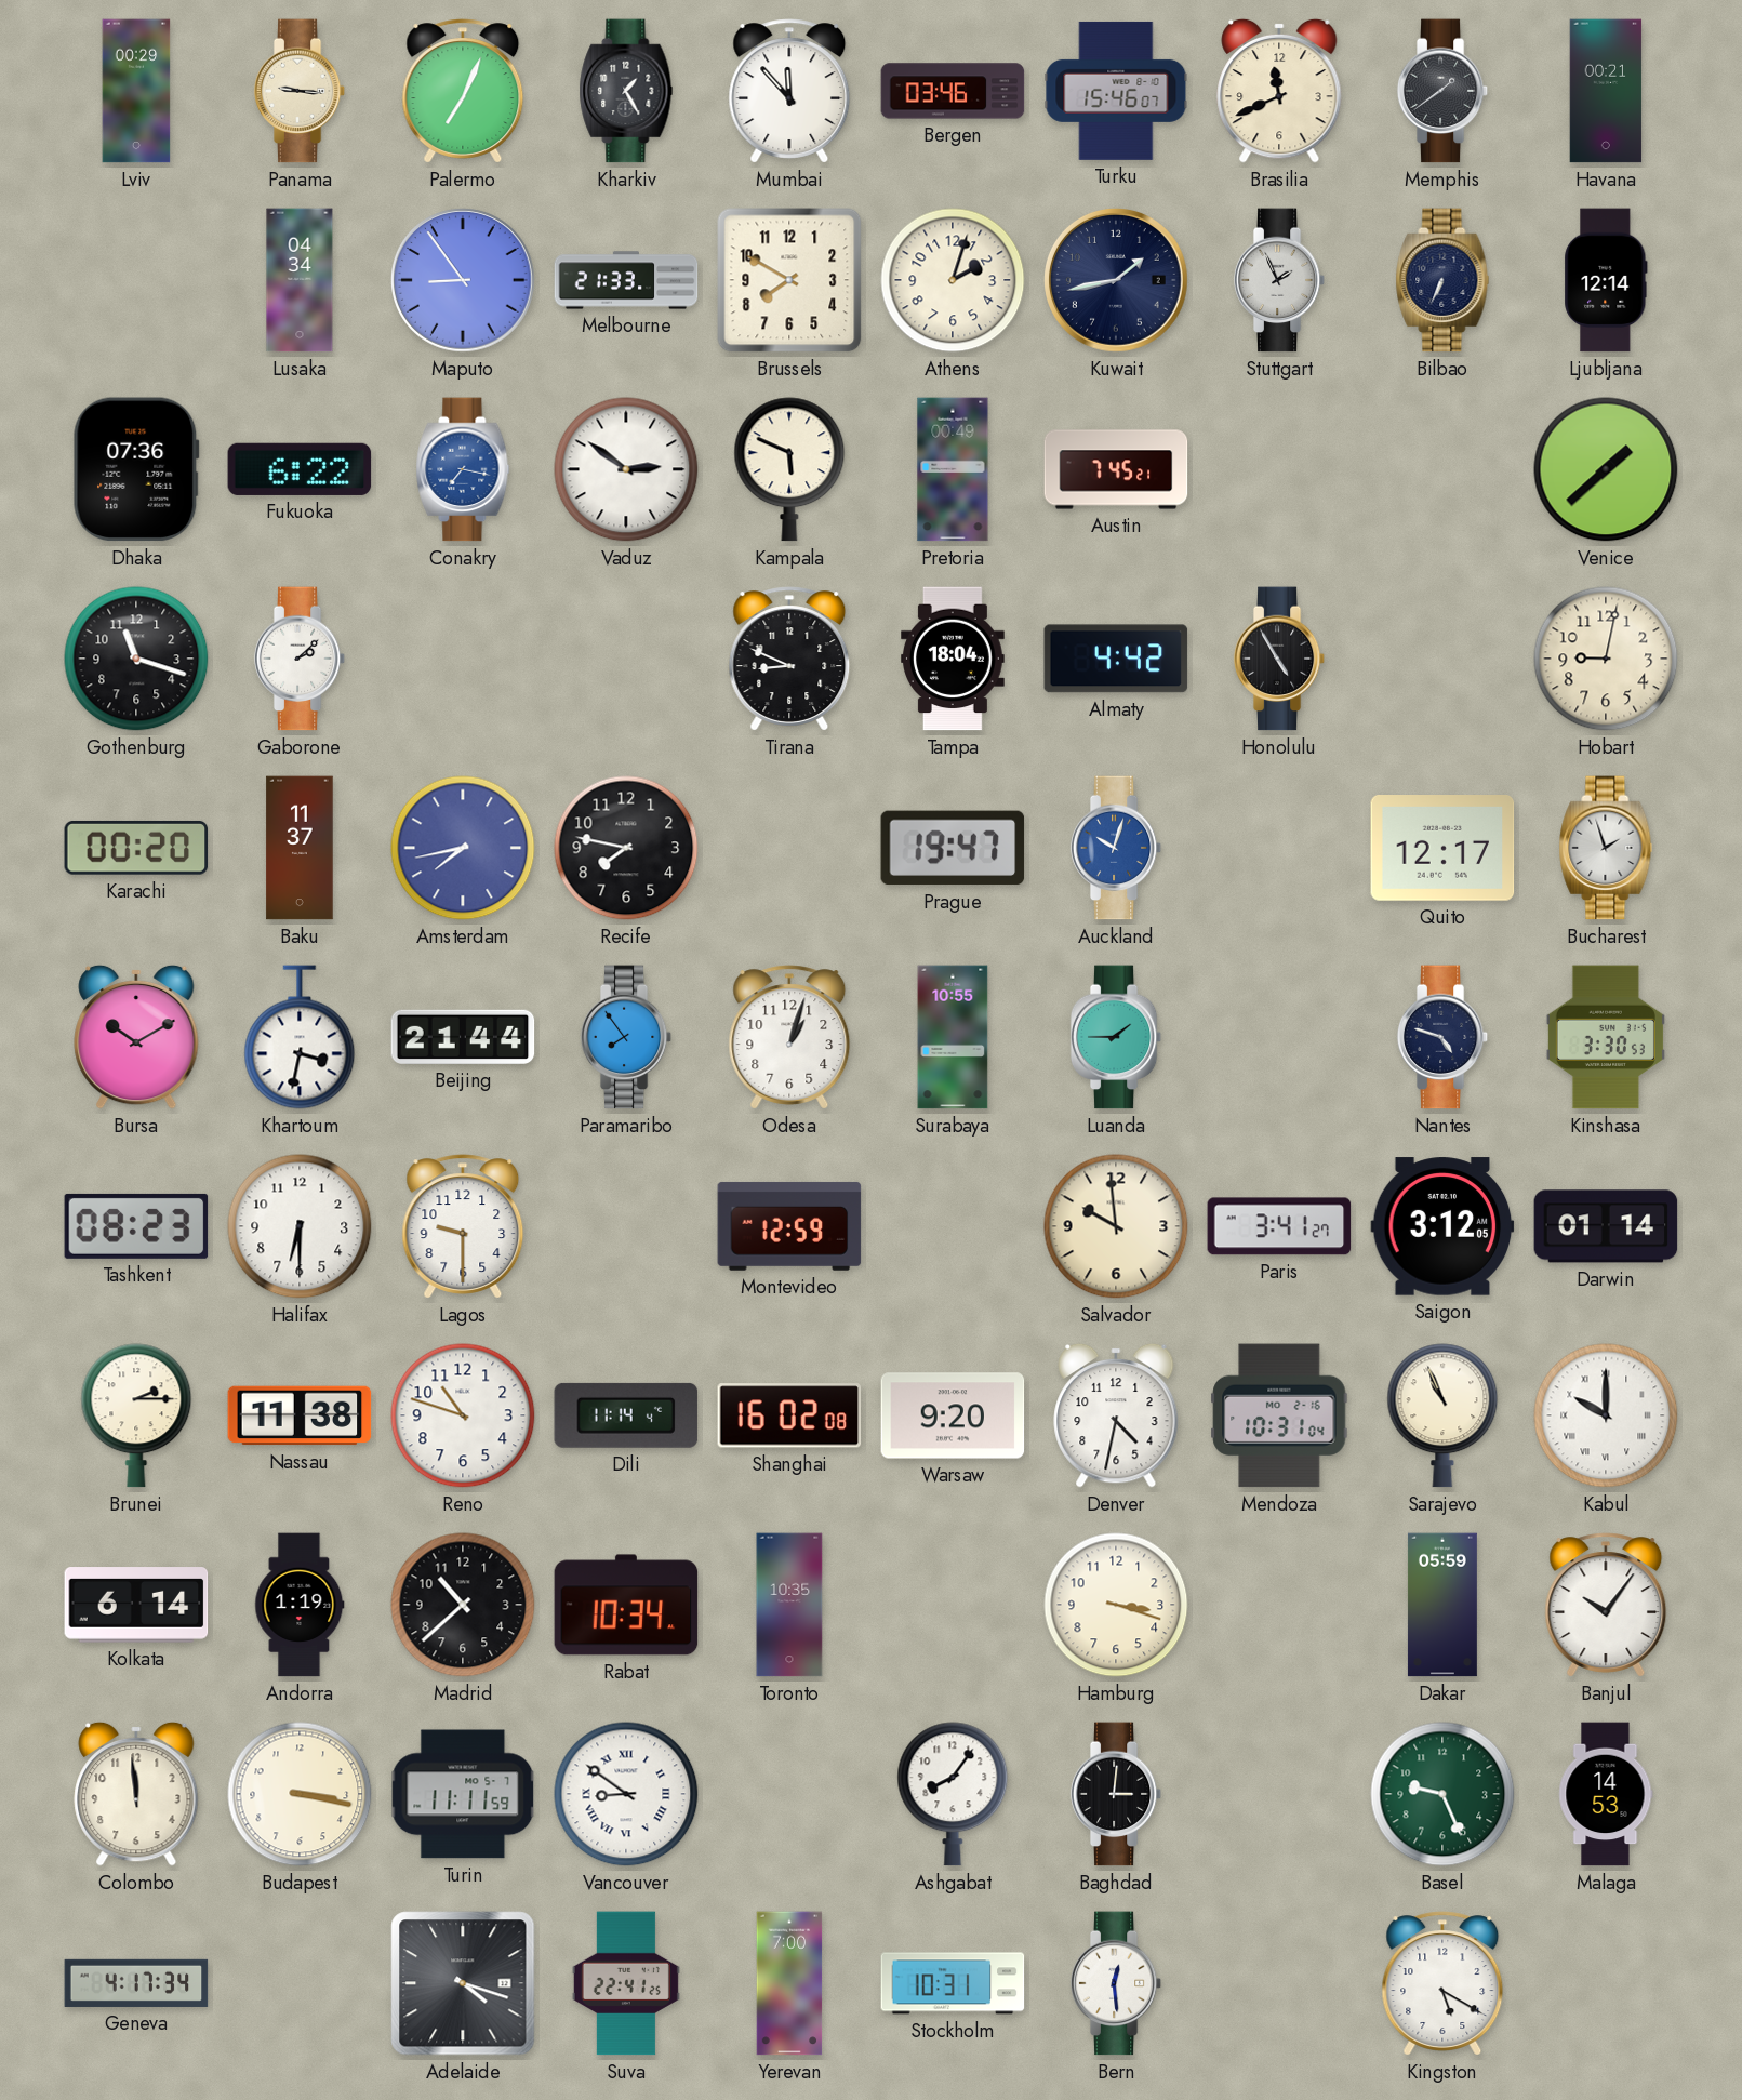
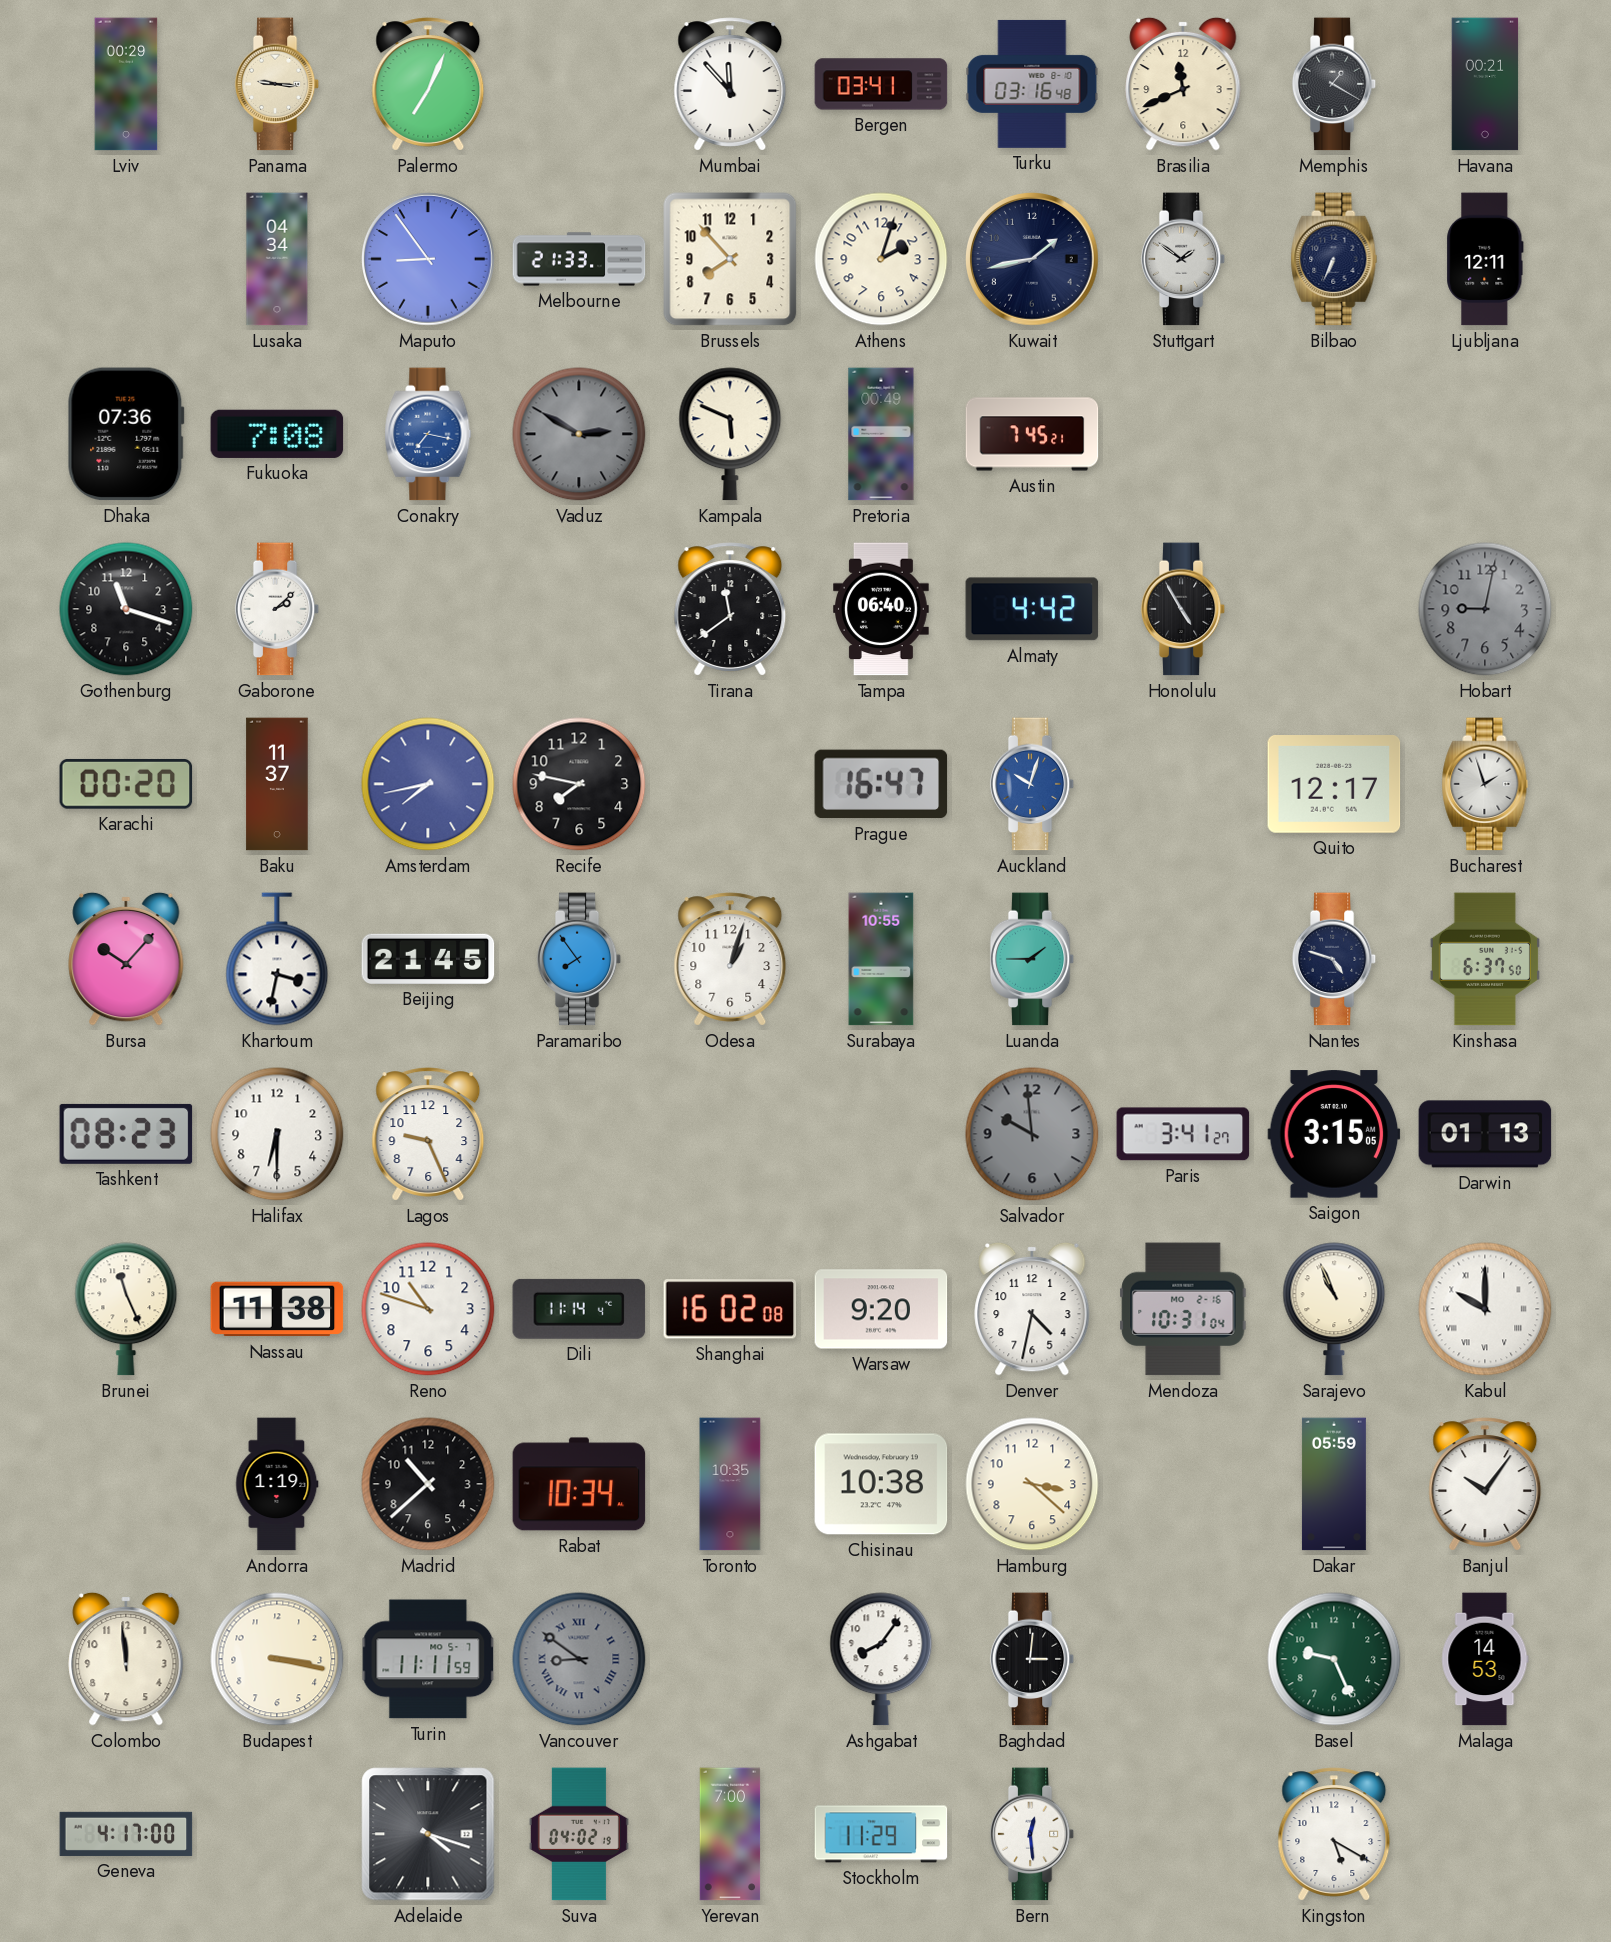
Kharkiv: 1:25 -> none
Bergen: 03:46 -> 03:41
Turku: 15:46 -> 03:16
Memphis: 1:39 -> 1:20
Brussels: 7:50 -> 7:53
Stuttgart: 1:56 -> 1:51
Ljubljana: 12:14 -> 12:11
Fukuoka: 6:22 -> 7:08
Vaduz: 2:51 -> 2:50
Vaduz dial: white -> grey
Venice: 1:38 -> none
Tirana: 8:49 -> 11:39
Tampa: 18:04 -> 06:40
Hobart dial: cream -> grey
Prague: 19:47 -> 16:47
Bursa: 10:10 -> 10:07
Beijing: 21:44 -> 21:45
Kinshasa: 3:30 -> 6:37
Lagos: 9:30 -> 9:26
Montevideo: 12:59 -> none
Salvador dial: cream -> grey
Saigon: 3:12 -> 3:15
Darwin: 01:14 -> 01:13
Brunei: 2:15 -> 11:26
Kolkata: 6:14 -> none
Chisinau: none -> 10:38
Hamburg: 3:18 -> 3:22
Vancouver dial: white -> grey
Geneva: 4:17:34 -> 4:17:00
Suva: 22:41 -> 04:02
Stockholm: 10:31 -> 11:29
